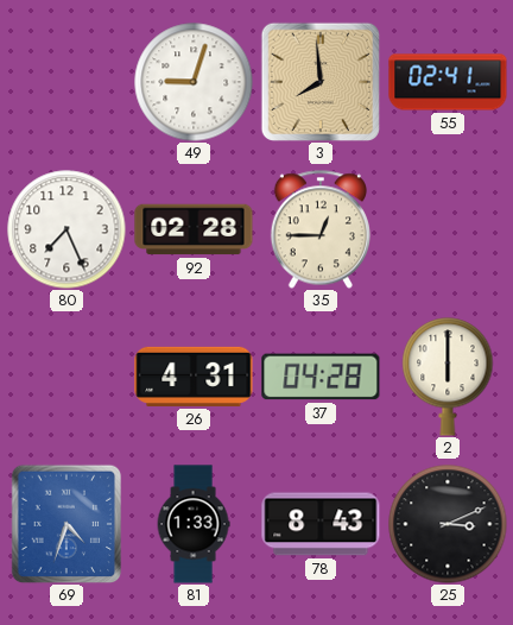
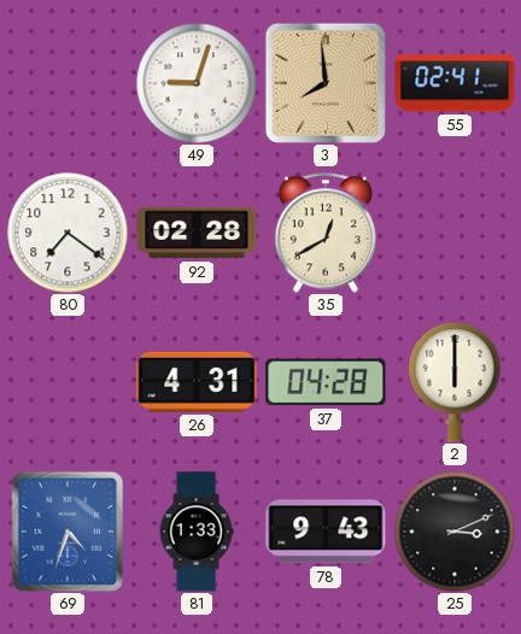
80: 7:26 -> 7:21
35: 12:45 -> 12:40
78: 8:43 -> 9:43
